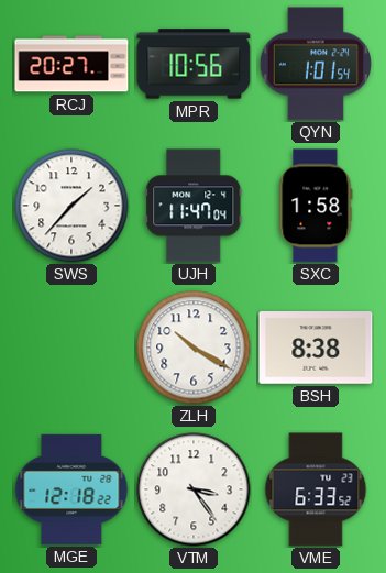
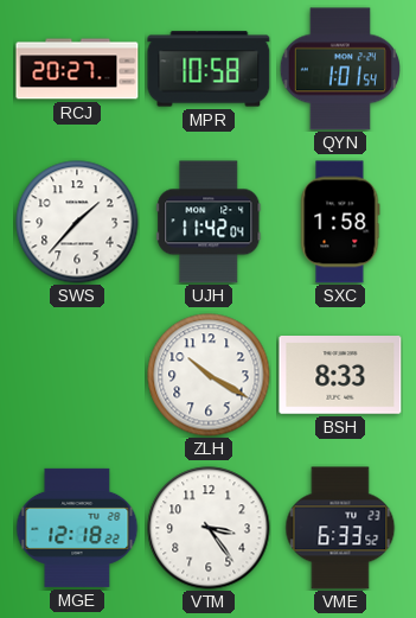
MPR: 10:56 -> 10:58
UJH: 11:47 -> 11:42
BSH: 8:38 -> 8:33
